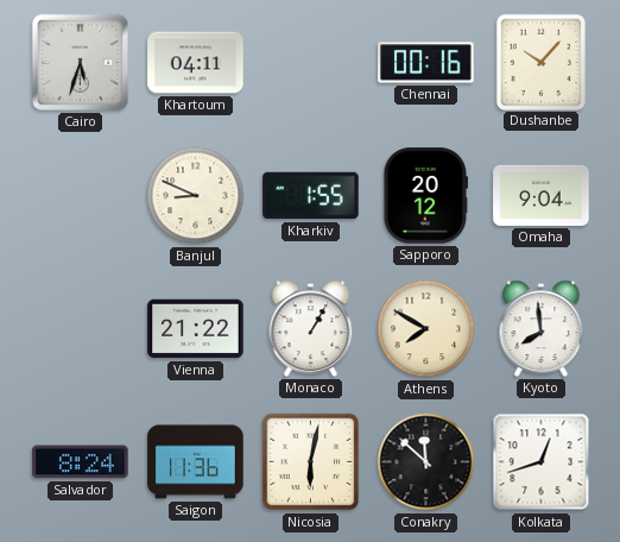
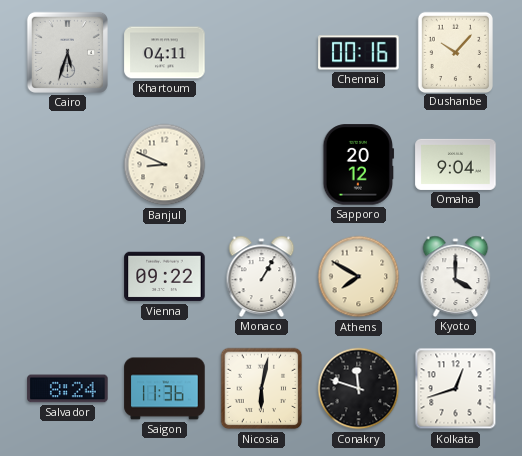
Kharkiv: 1:55 -> none
Vienna: 21:22 -> 09:22
Kyoto: 7:59 -> 4:00
Conakry: 11:52 -> 11:48
